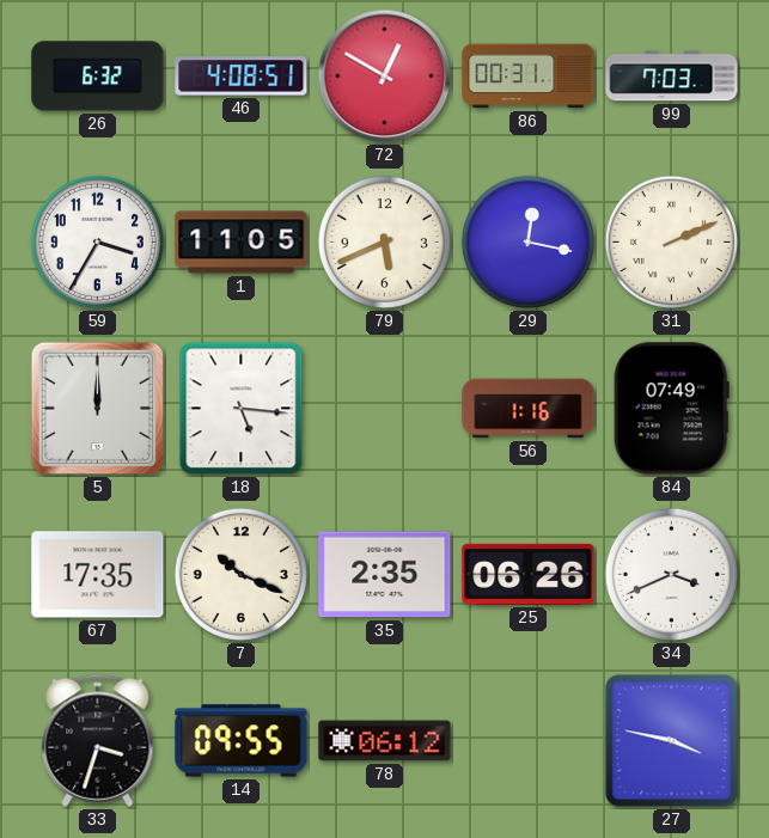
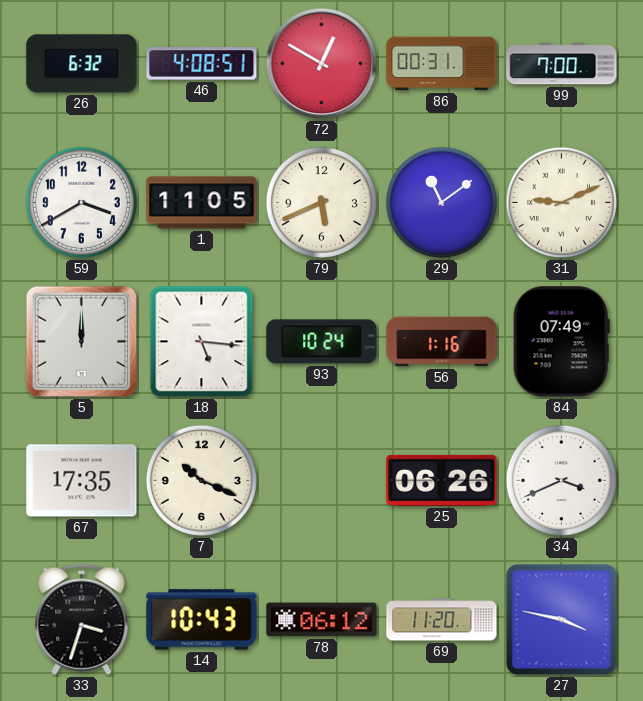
99: 7:03 -> 7:00
59: 3:35 -> 3:40
29: 12:17 -> 11:09
31: 2:11 -> 9:11
93: none -> 10:24
35: 2:35 -> none
14: 09:55 -> 10:43
69: none -> 11:20
